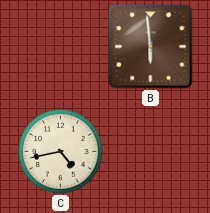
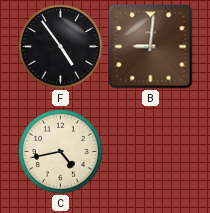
F: none -> 4:54
B: 5:59 -> 9:01
